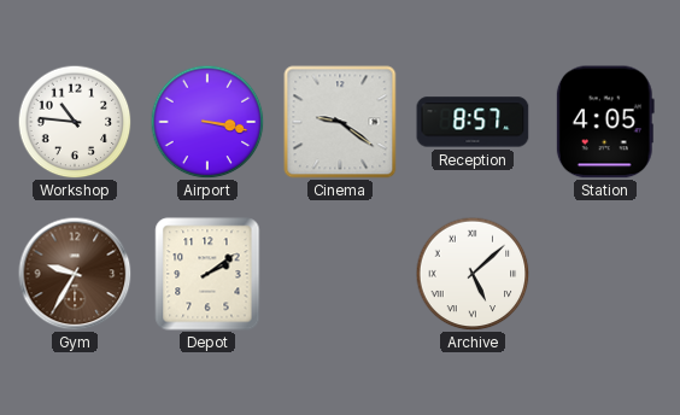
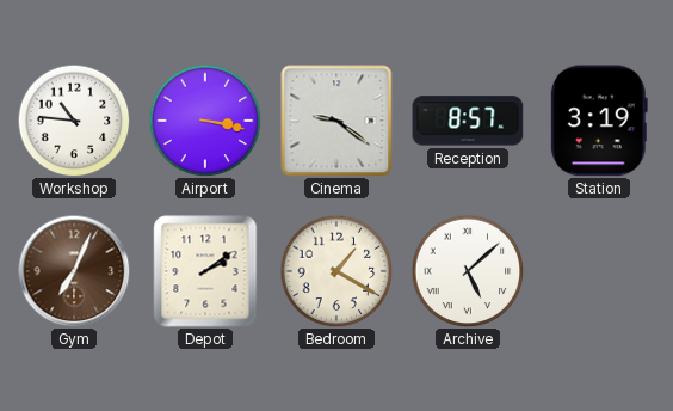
Station: 4:05 -> 3:19
Gym: 9:35 -> 7:04
Bedroom: none -> 1:20
